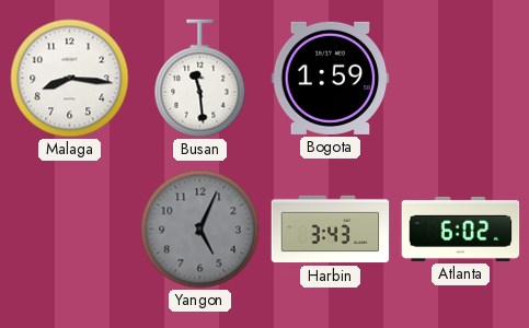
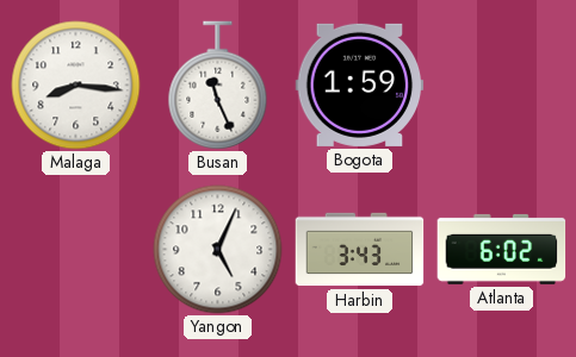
Busan: 11:29 -> 11:26
Yangon dial: grey -> white
